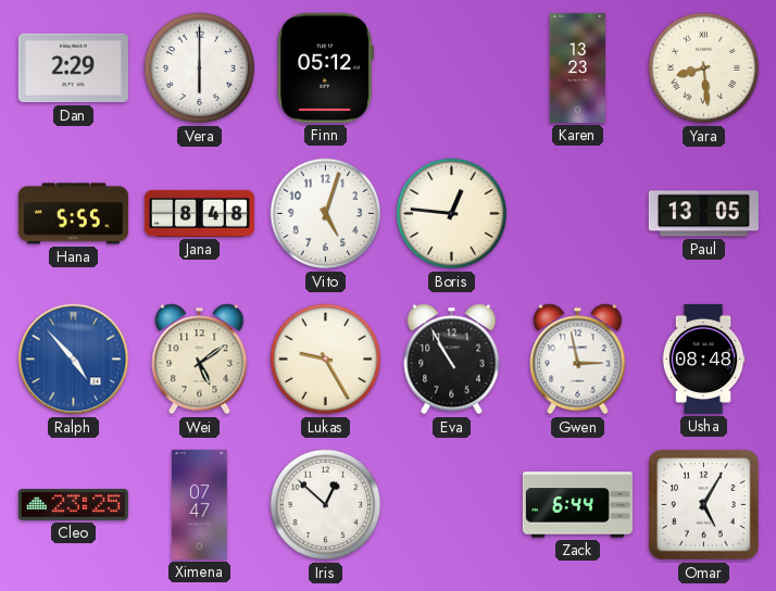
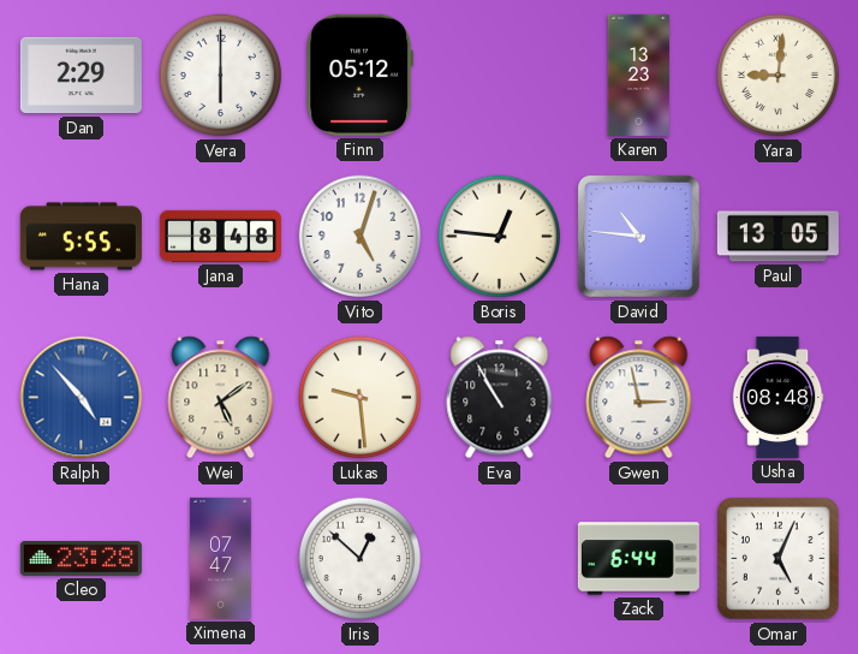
Yara: 8:29 -> 9:01
David: none -> 10:46
Lukas: 9:25 -> 9:29
Cleo: 23:25 -> 23:28
Omar: 5:05 -> 5:04
